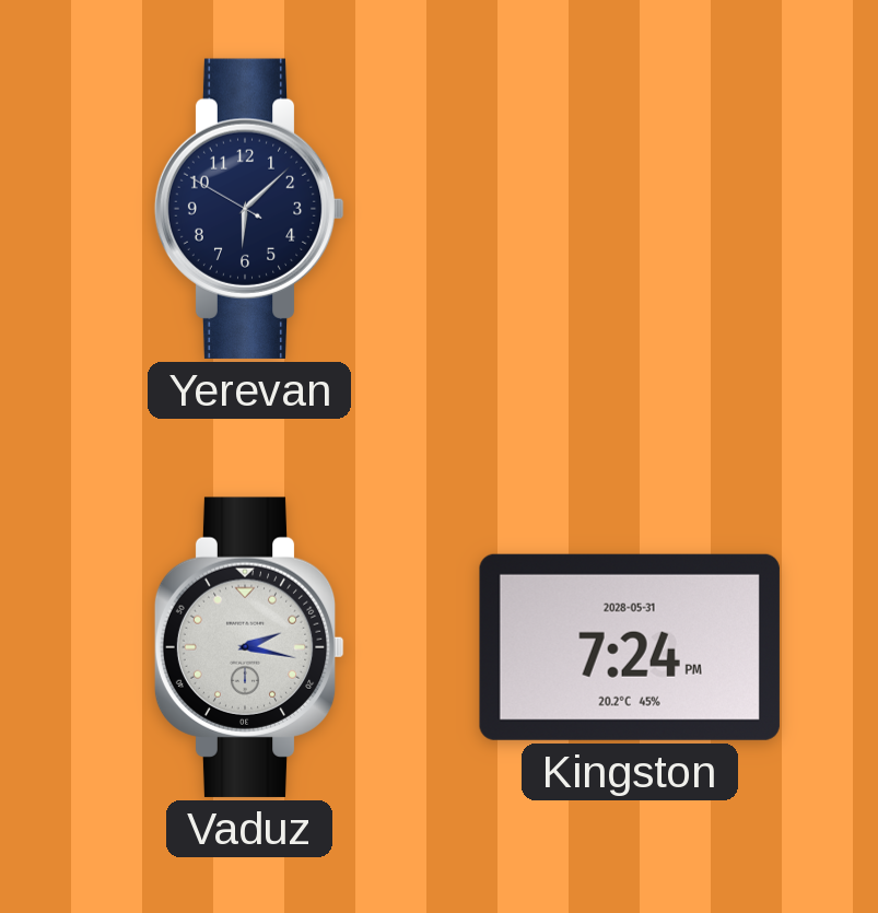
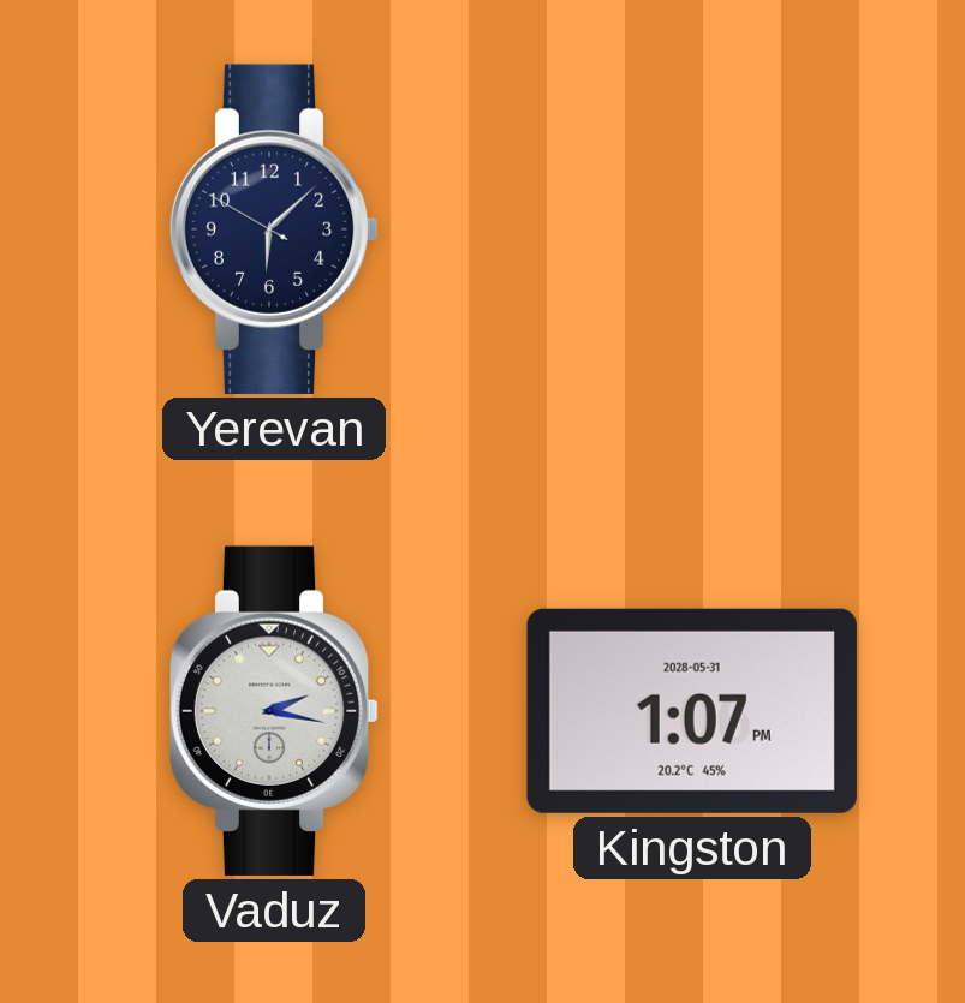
Kingston: 7:24 -> 1:07
